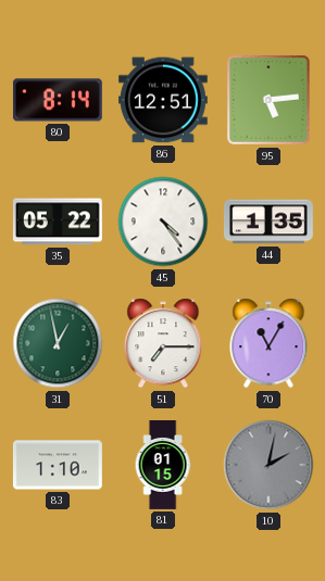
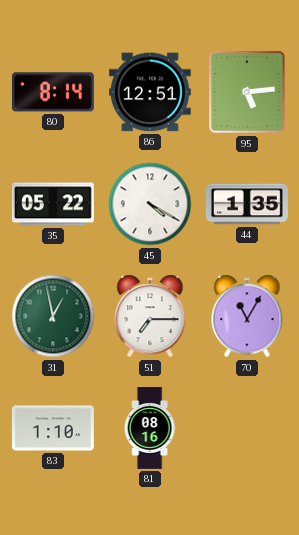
45: 4:24 -> 4:20
81: 01:15 -> 08:16
10: 2:02 -> none
